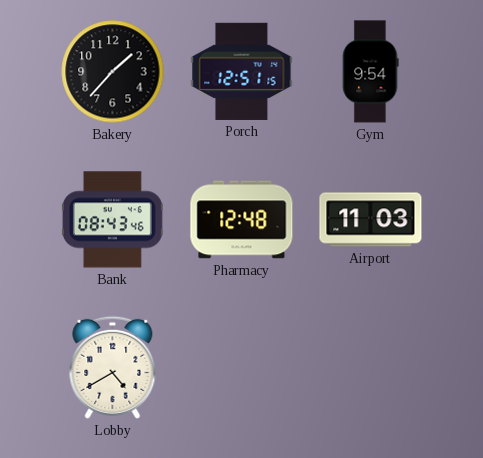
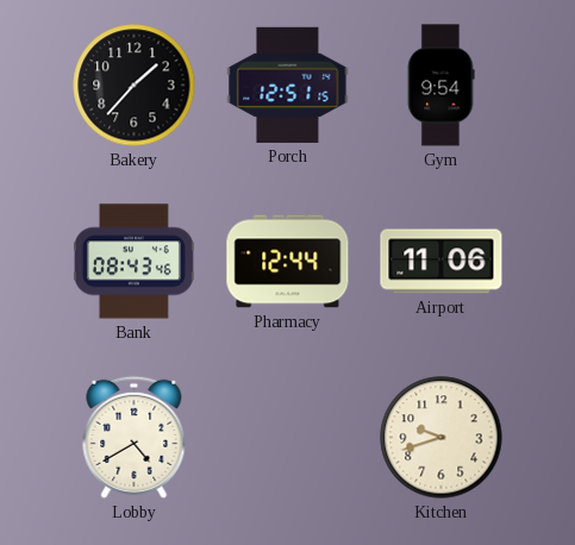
Pharmacy: 12:48 -> 12:44
Airport: 11:03 -> 11:06
Kitchen: none -> 9:42
